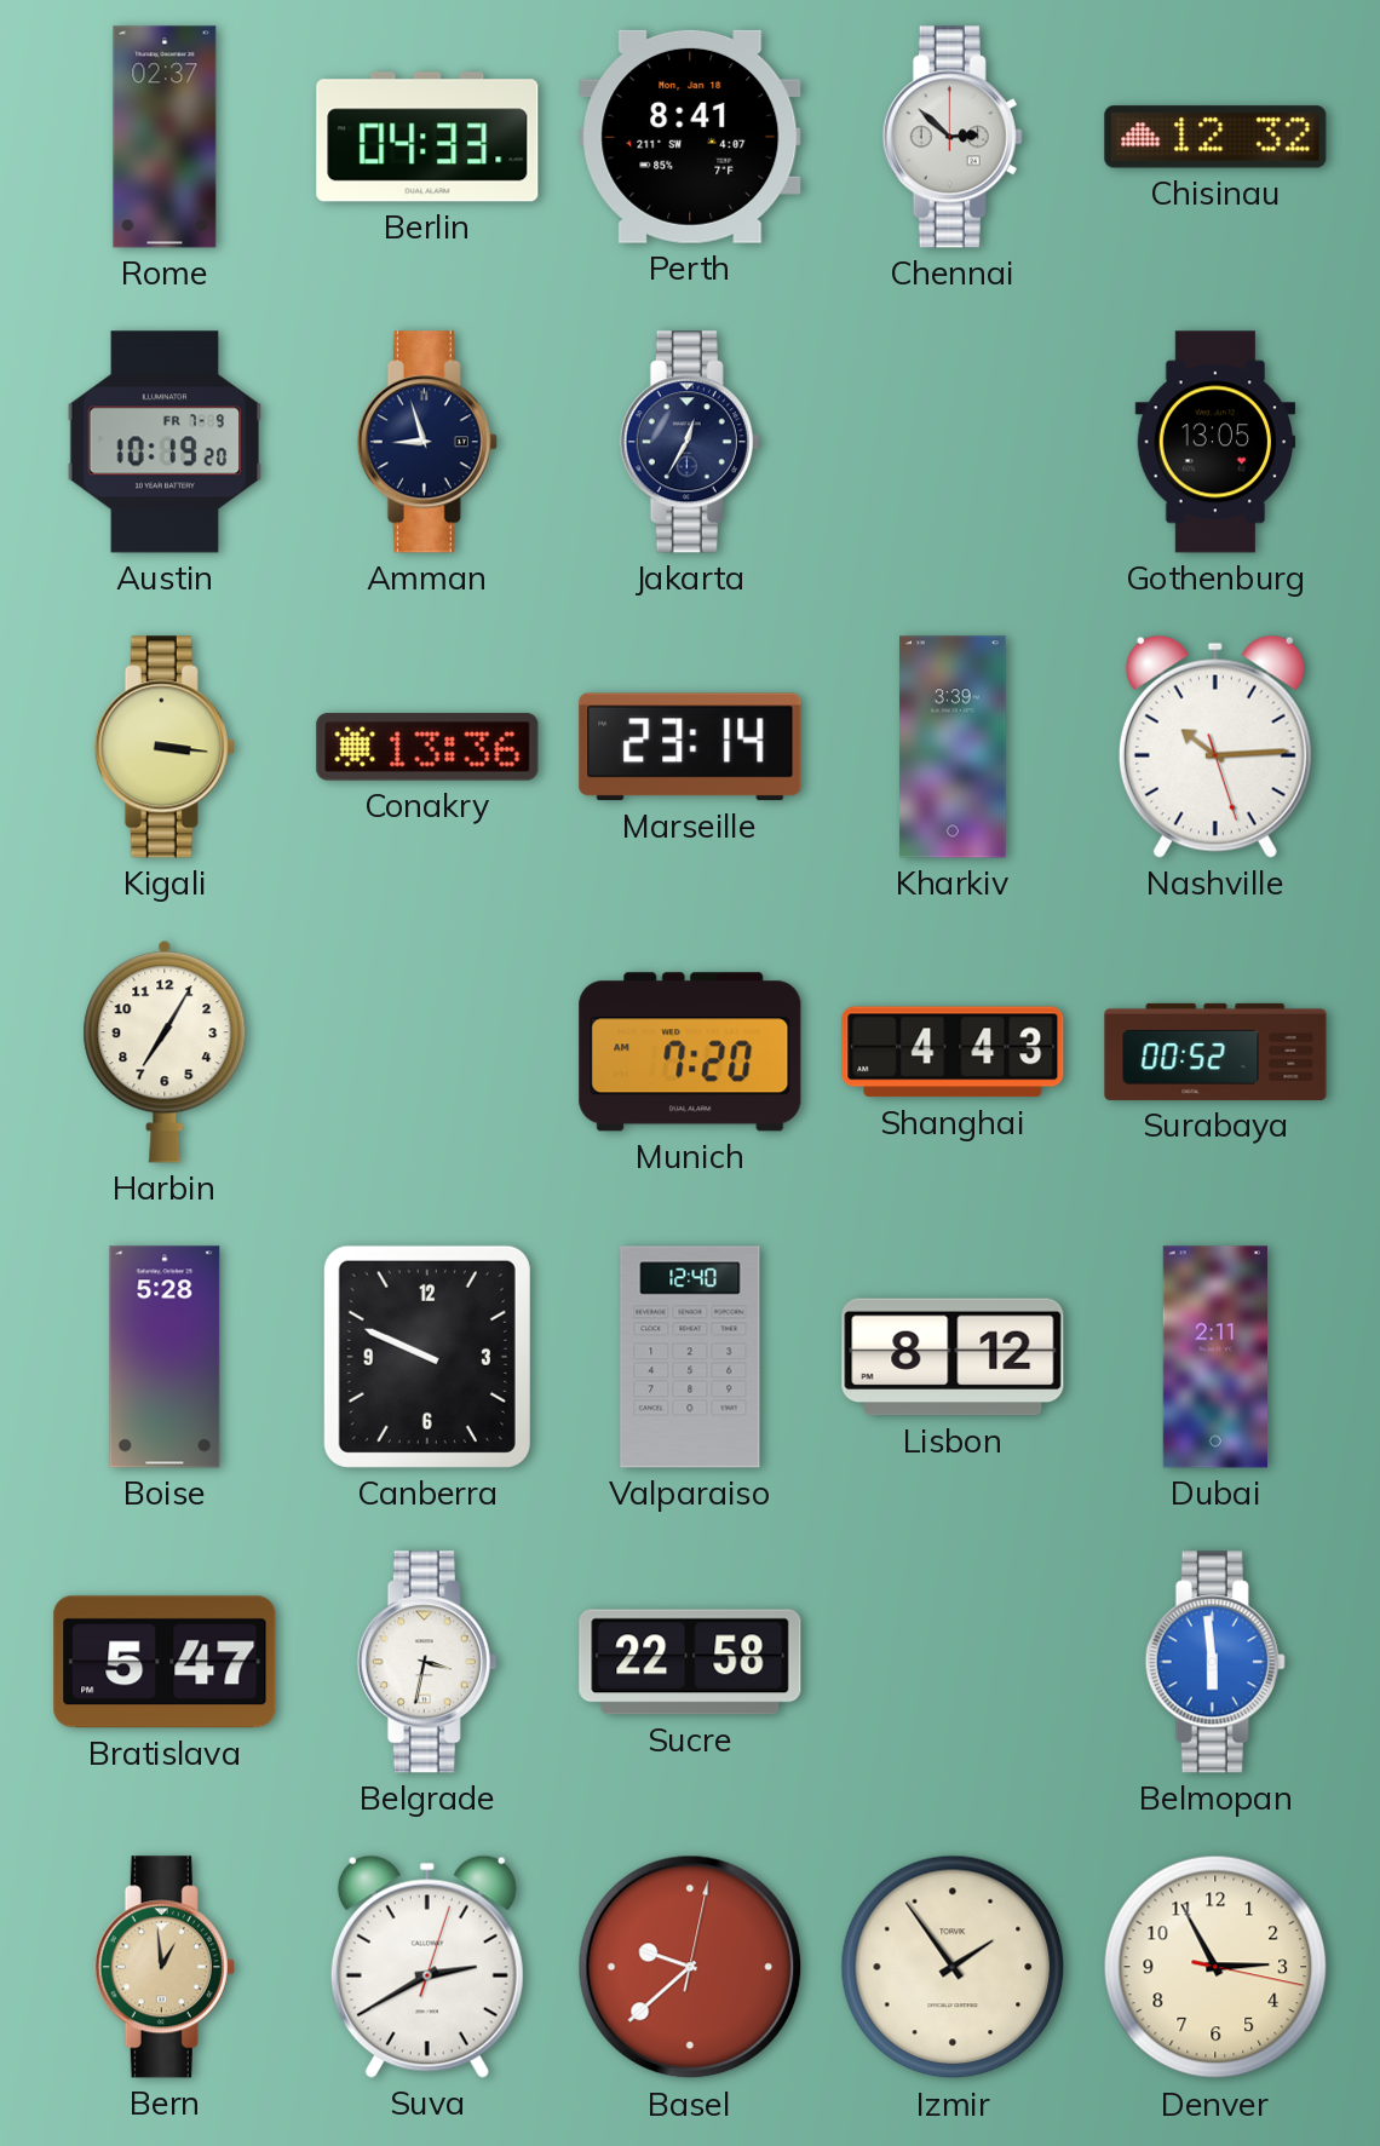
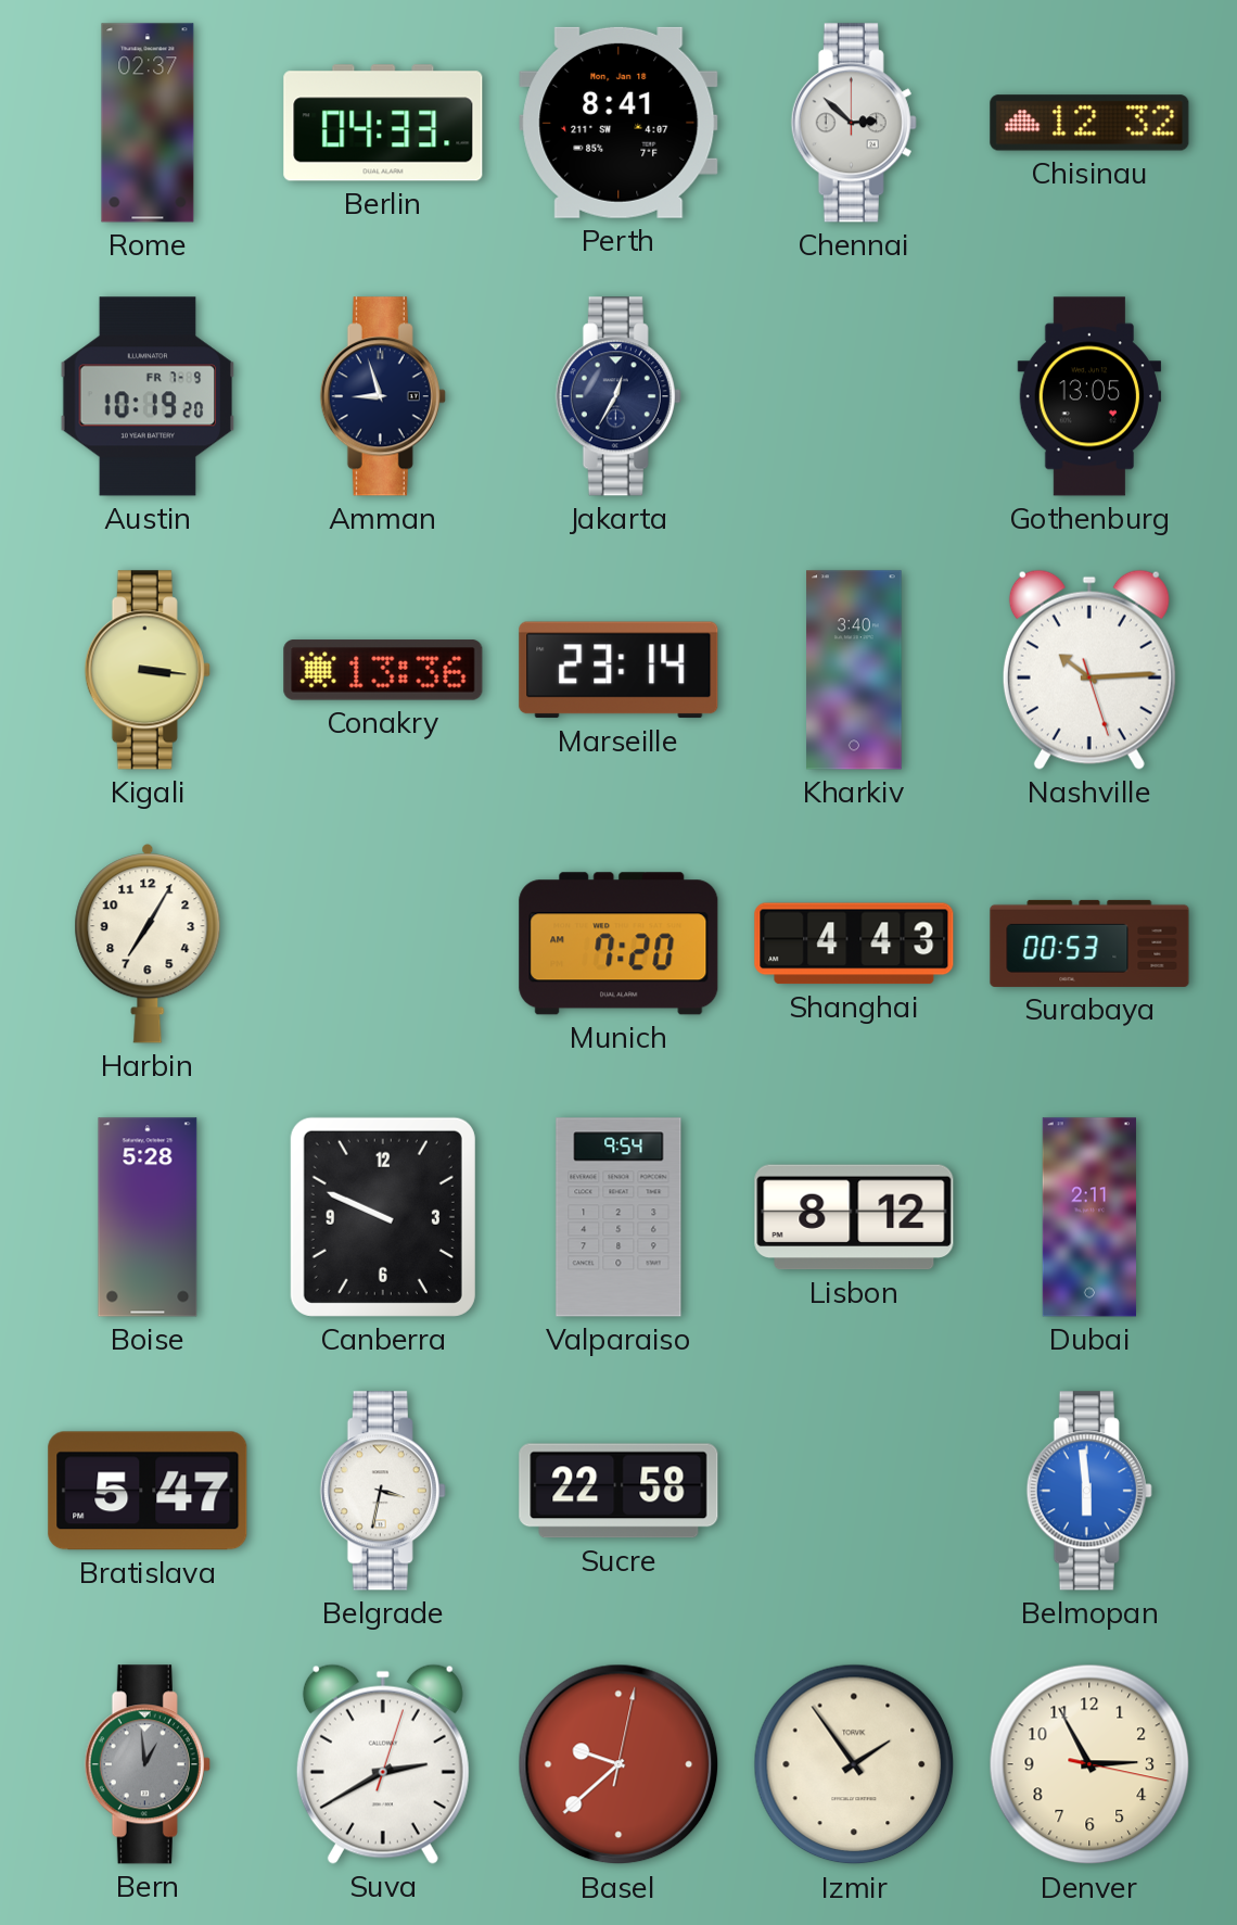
Kharkiv: 3:39 -> 3:40
Surabaya: 00:52 -> 00:53
Valparaiso: 12:40 -> 9:54
Bern dial: champagne -> grey
